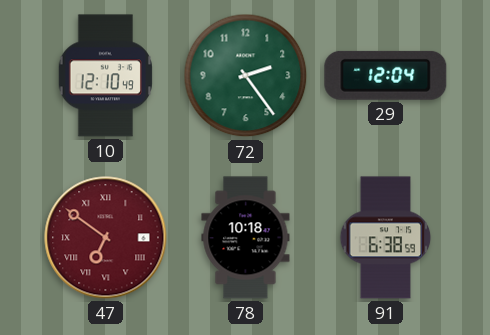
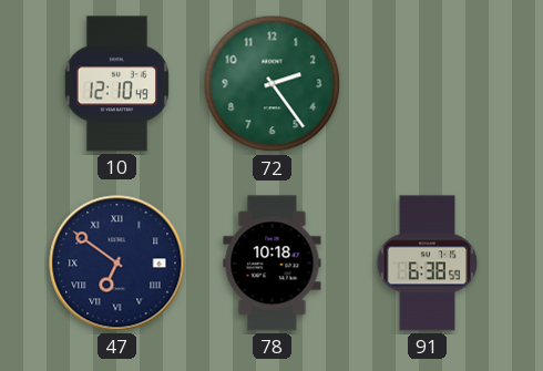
29: 12:04 -> none
47 dial: burgundy -> navy
